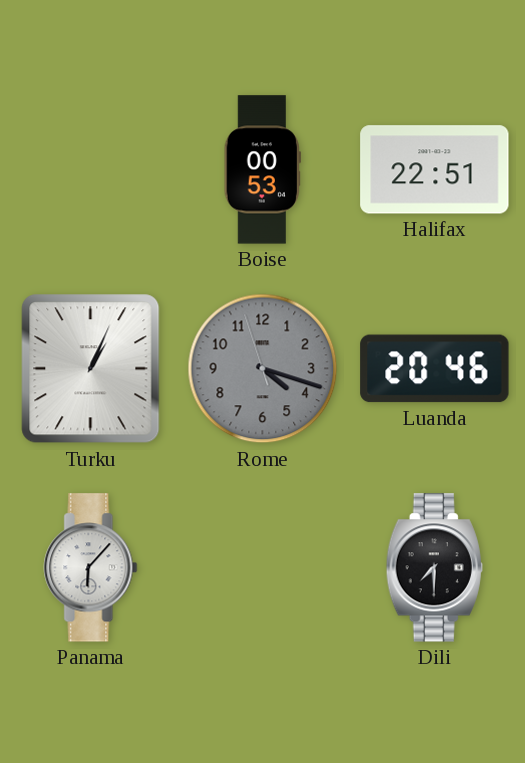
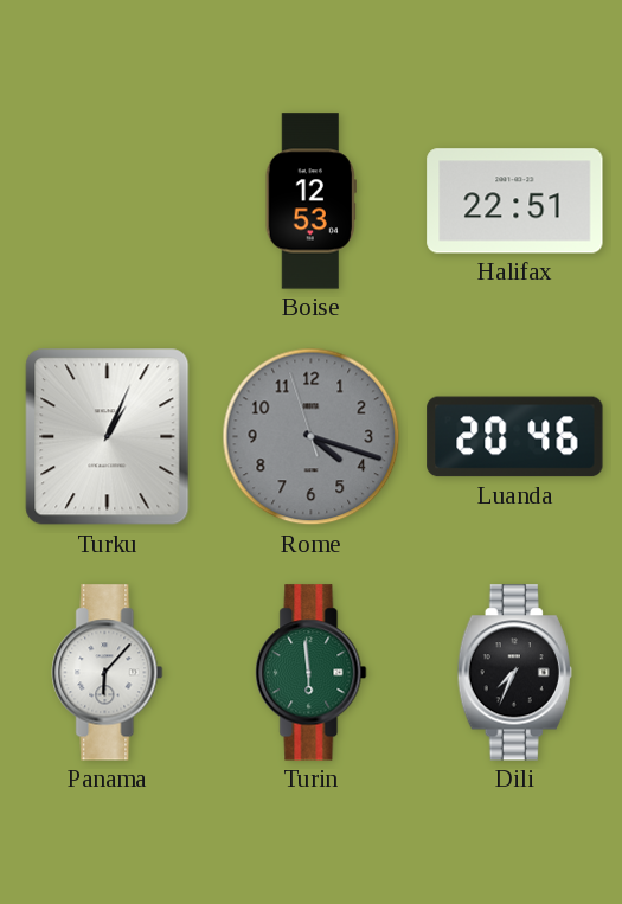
Boise: 00:53 -> 12:53
Turin: none -> 5:59
Dili: 7:30 -> 7:34
